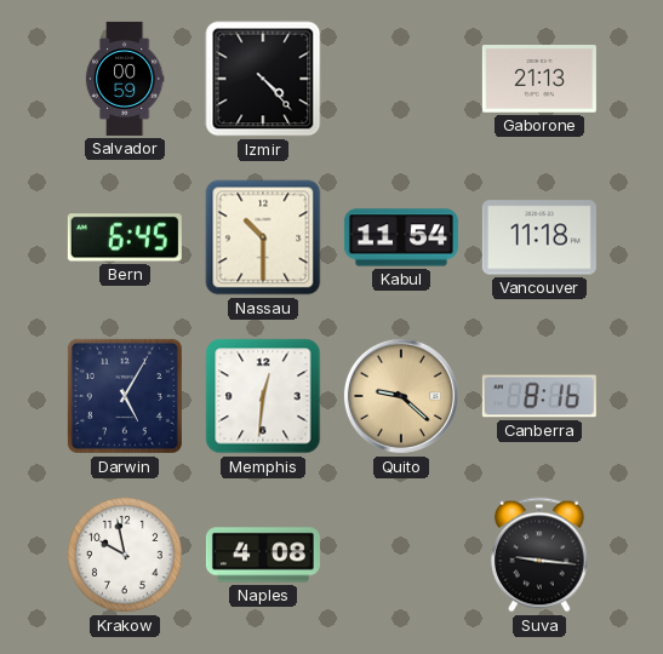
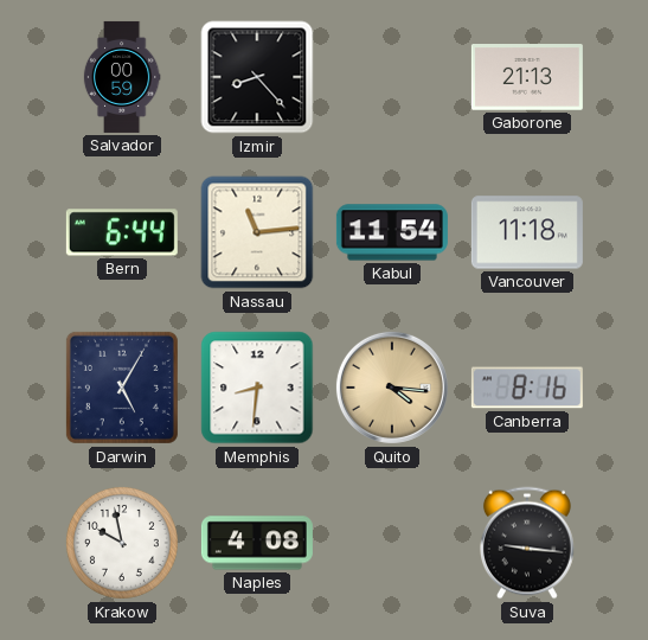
Izmir: 4:23 -> 8:23
Bern: 6:45 -> 6:44
Nassau: 10:30 -> 11:14
Memphis: 12:31 -> 8:31
Quito: 9:22 -> 4:16
